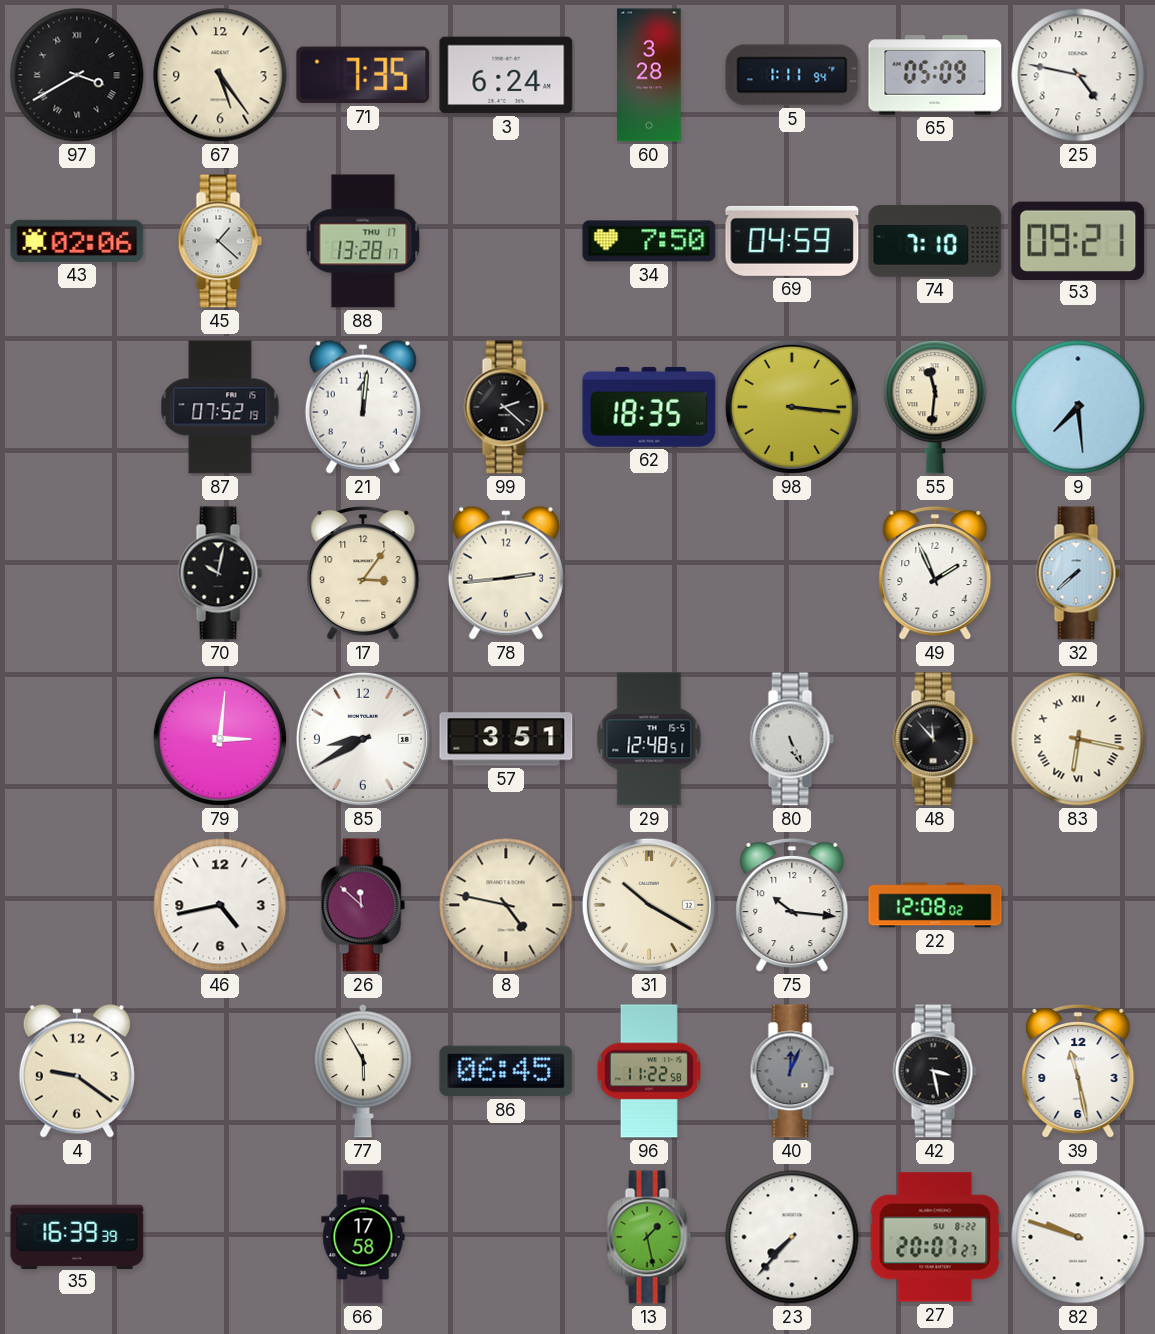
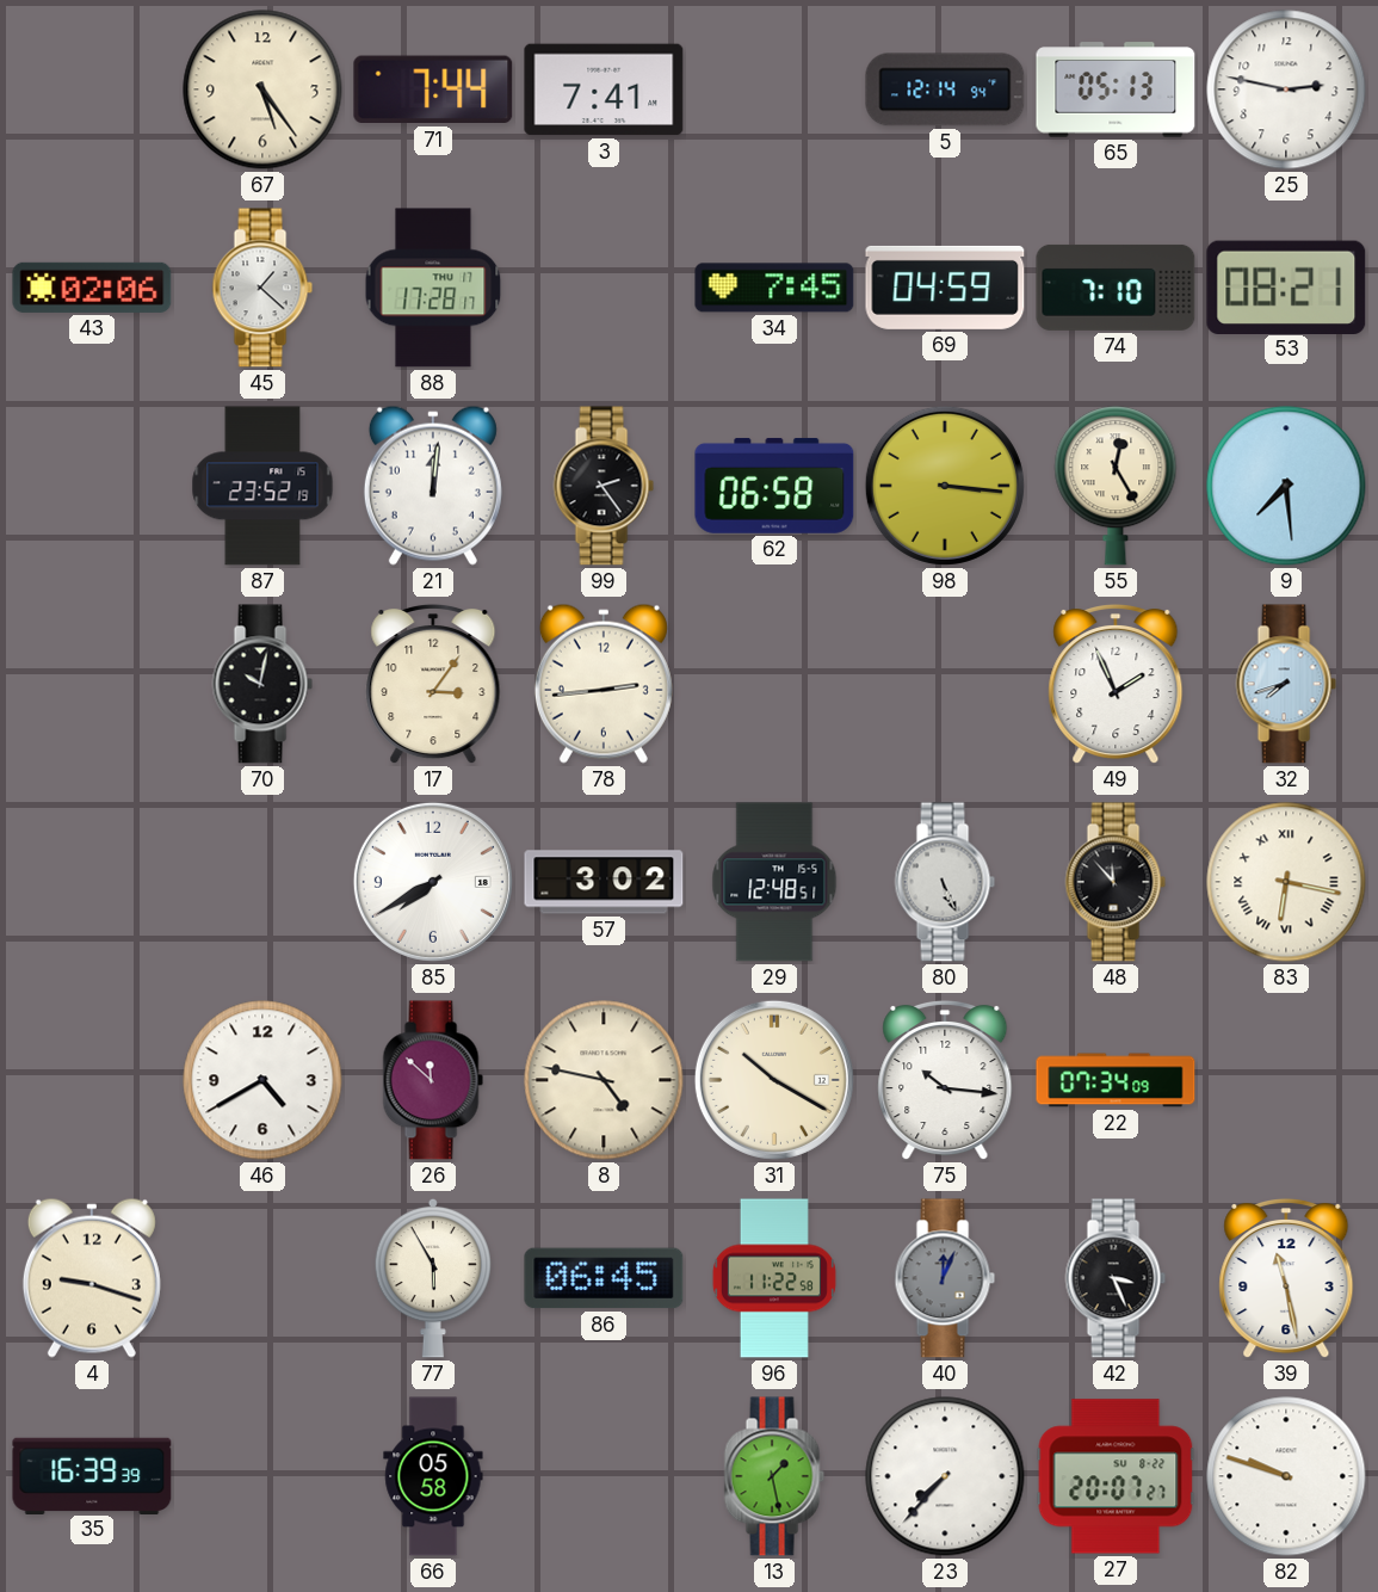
97: 3:40 -> none
71: 7:35 -> 7:44
3: 6:24 -> 7:41
60: 3:28 -> none
5: 1:11 -> 12:14
65: 05:09 -> 05:13
25: 4:47 -> 2:47
88: 13:28 -> 17:28
34: 7:50 -> 7:45
53: 09:21 -> 08:21
87: 07:52 -> 23:52
99: 2:22 -> 2:24
62: 18:35 -> 06:58
55: 11:31 -> 12:25
32: 7:38 -> 7:42
79: 3:01 -> none
85: 8:40 -> 7:40
57: 3:51 -> 3:02
46: 4:43 -> 4:40
22: 12:08 -> 07:34
4: 9:21 -> 9:18
42: 3:28 -> 3:26
66: 17:58 -> 05:58
